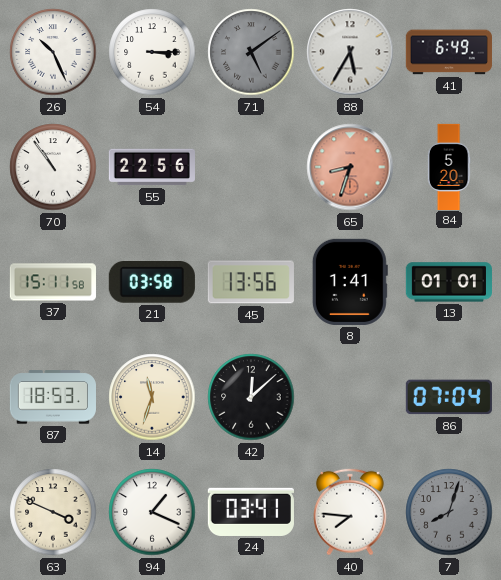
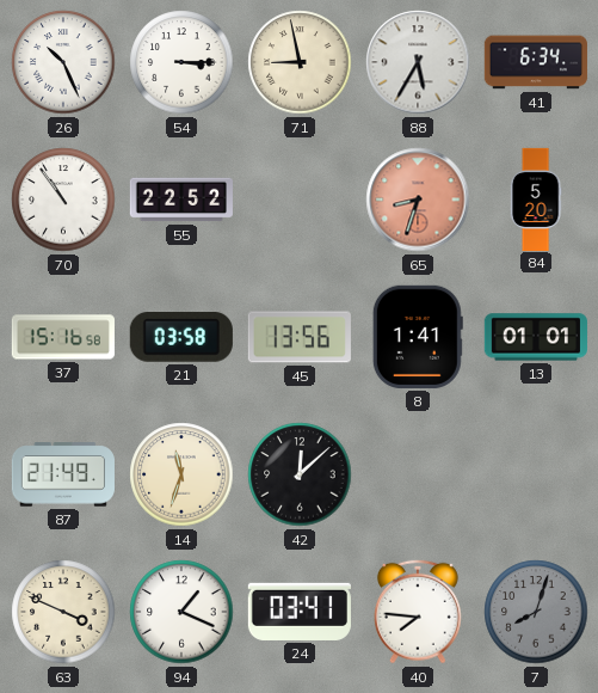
71: 5:09 -> 8:58
71 dial: grey -> cream
41: 6:49 -> 6:34
55: 22:56 -> 22:52
37: 15:11 -> 15:16
87: 18:53 -> 21:49
86: 07:04 -> none
